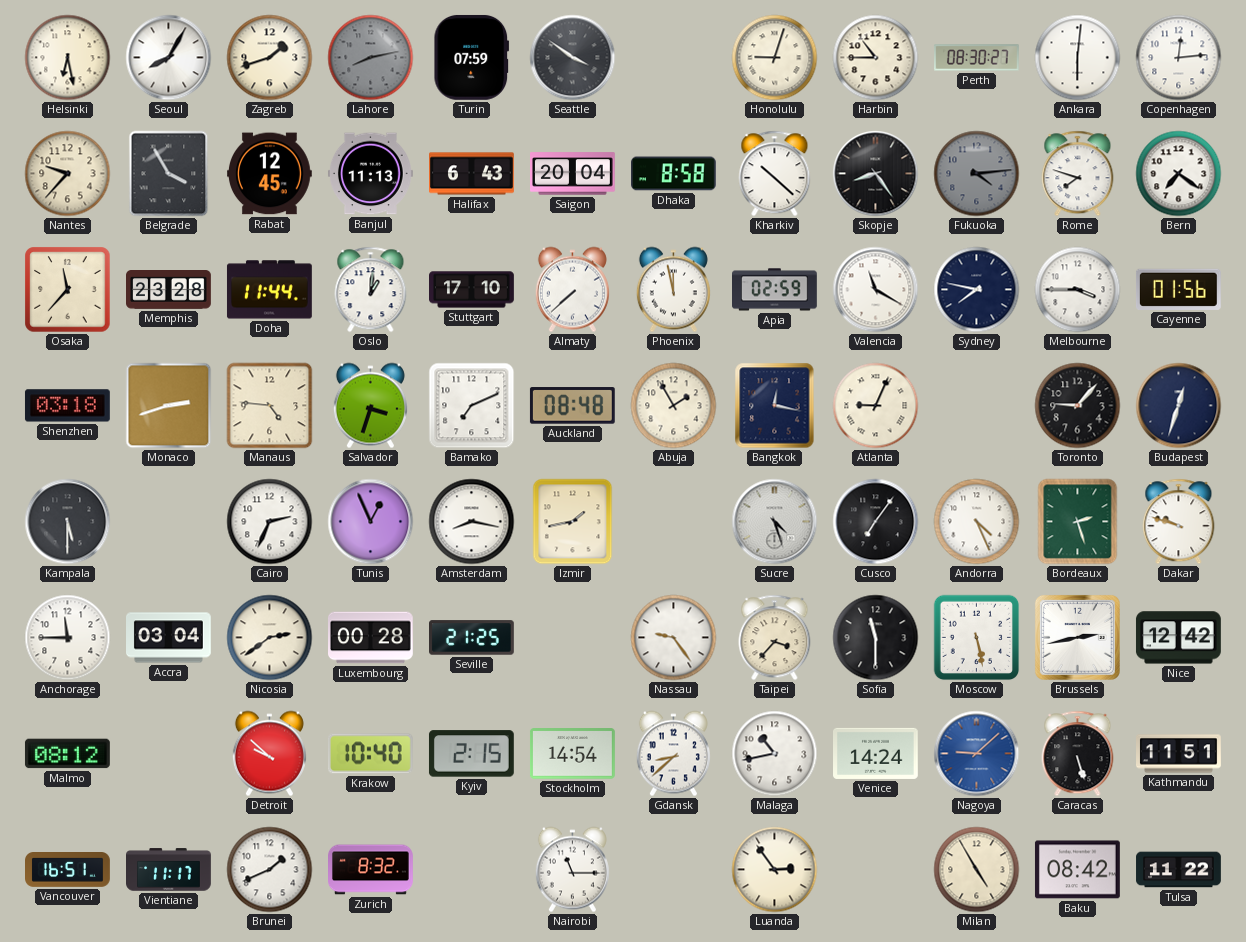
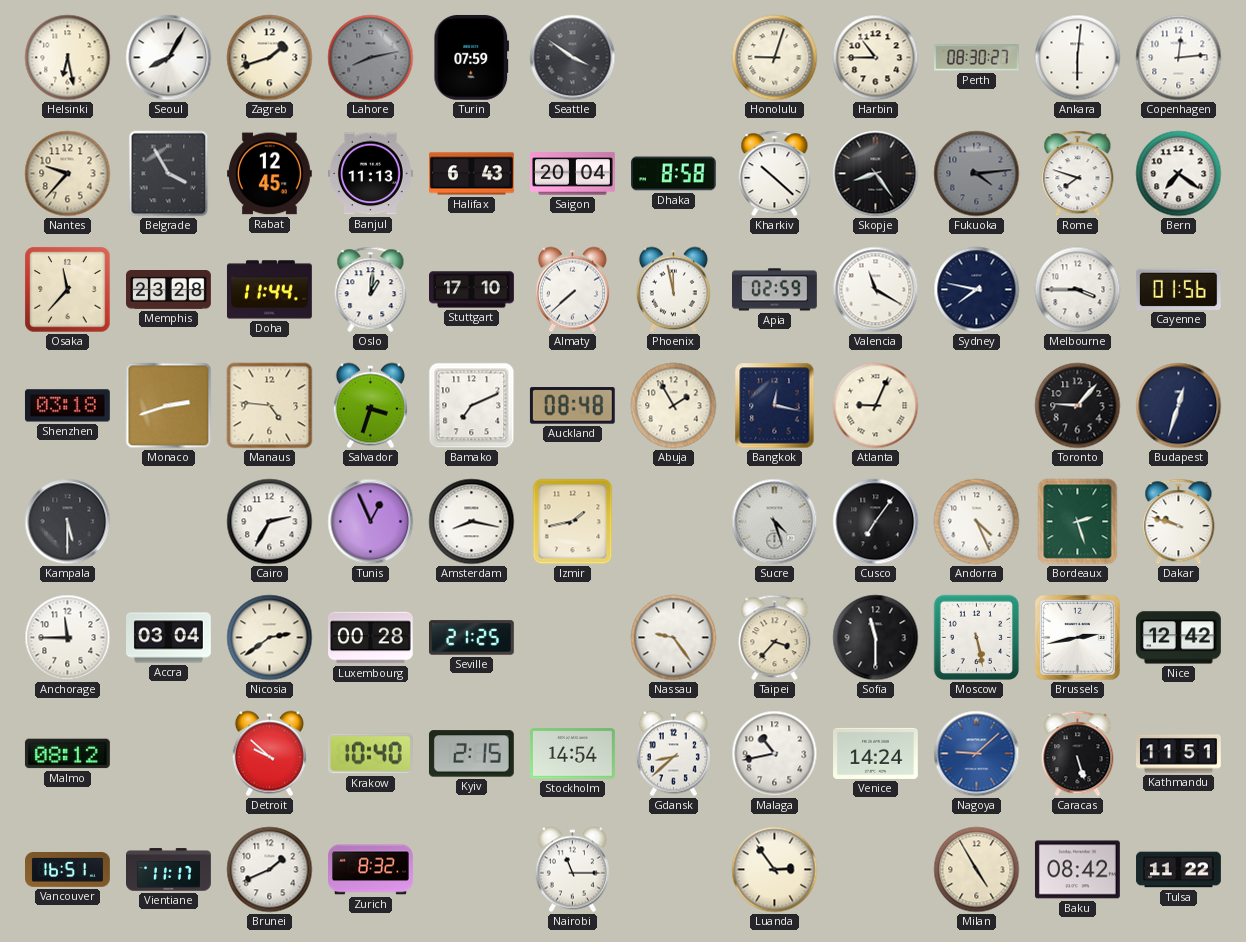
Cairo: 2:34 -> 2:35
